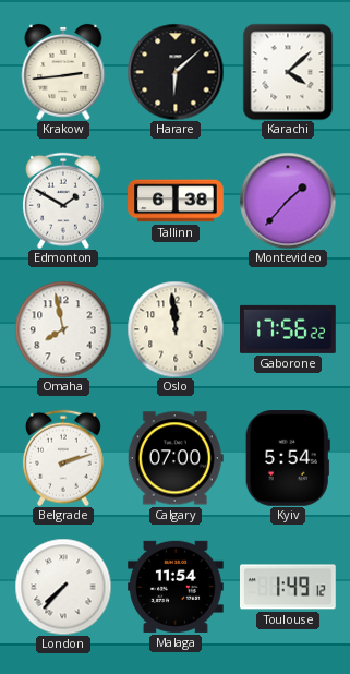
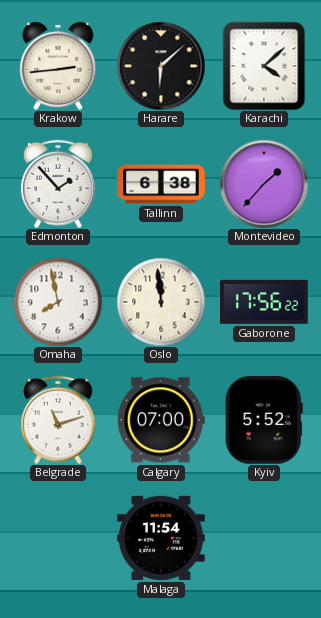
Edmonton: 1:50 -> 1:53
Belgrade: 2:12 -> 11:12
Kyiv: 5:54 -> 5:52
London: 7:37 -> none
Toulouse: 1:49 -> none
